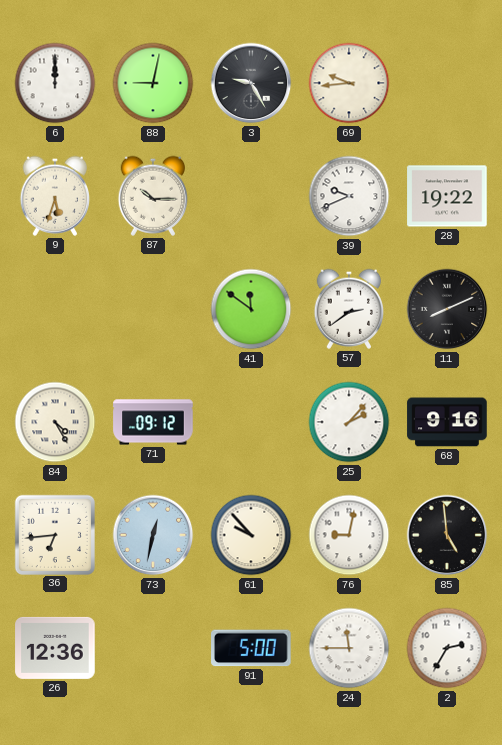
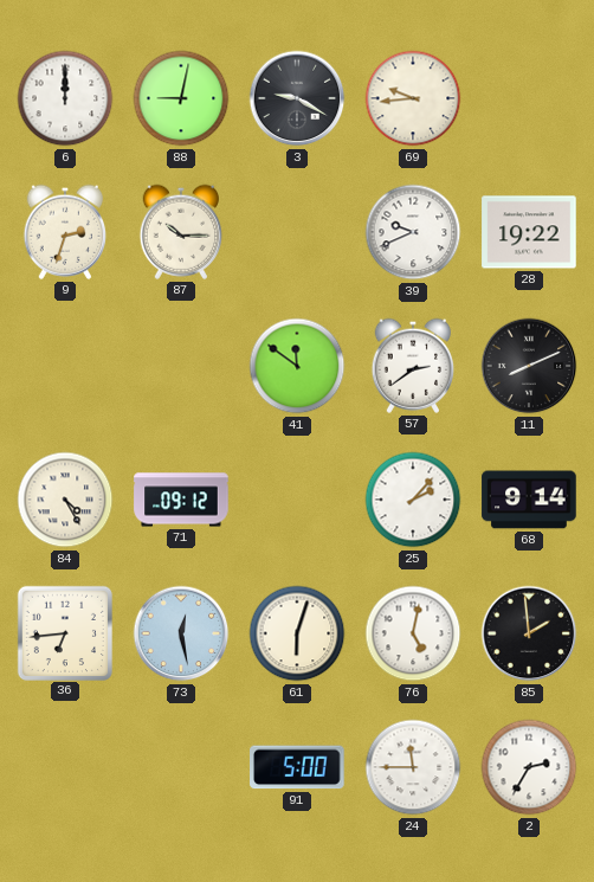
3: 9:25 -> 9:20
9: 5:33 -> 2:33
68: 9:16 -> 9:14
73: 12:32 -> 12:28
61: 9:53 -> 6:03
76: 9:02 -> 5:02
85: 4:59 -> 1:59
26: 12:36 -> none
